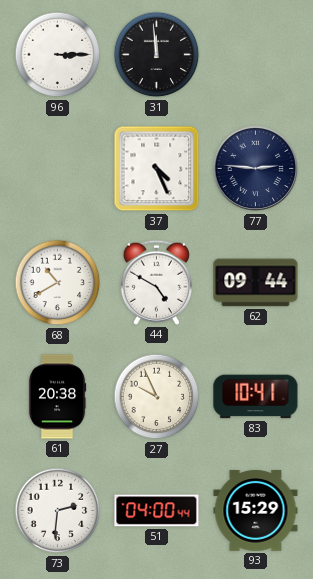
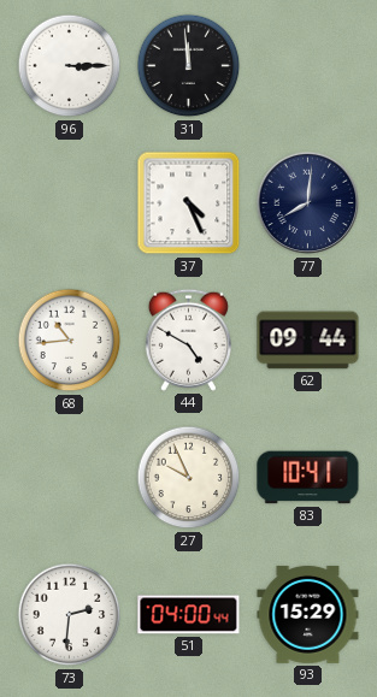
77: 2:46 -> 8:01
68: 10:40 -> 10:44
61: 20:38 -> none
